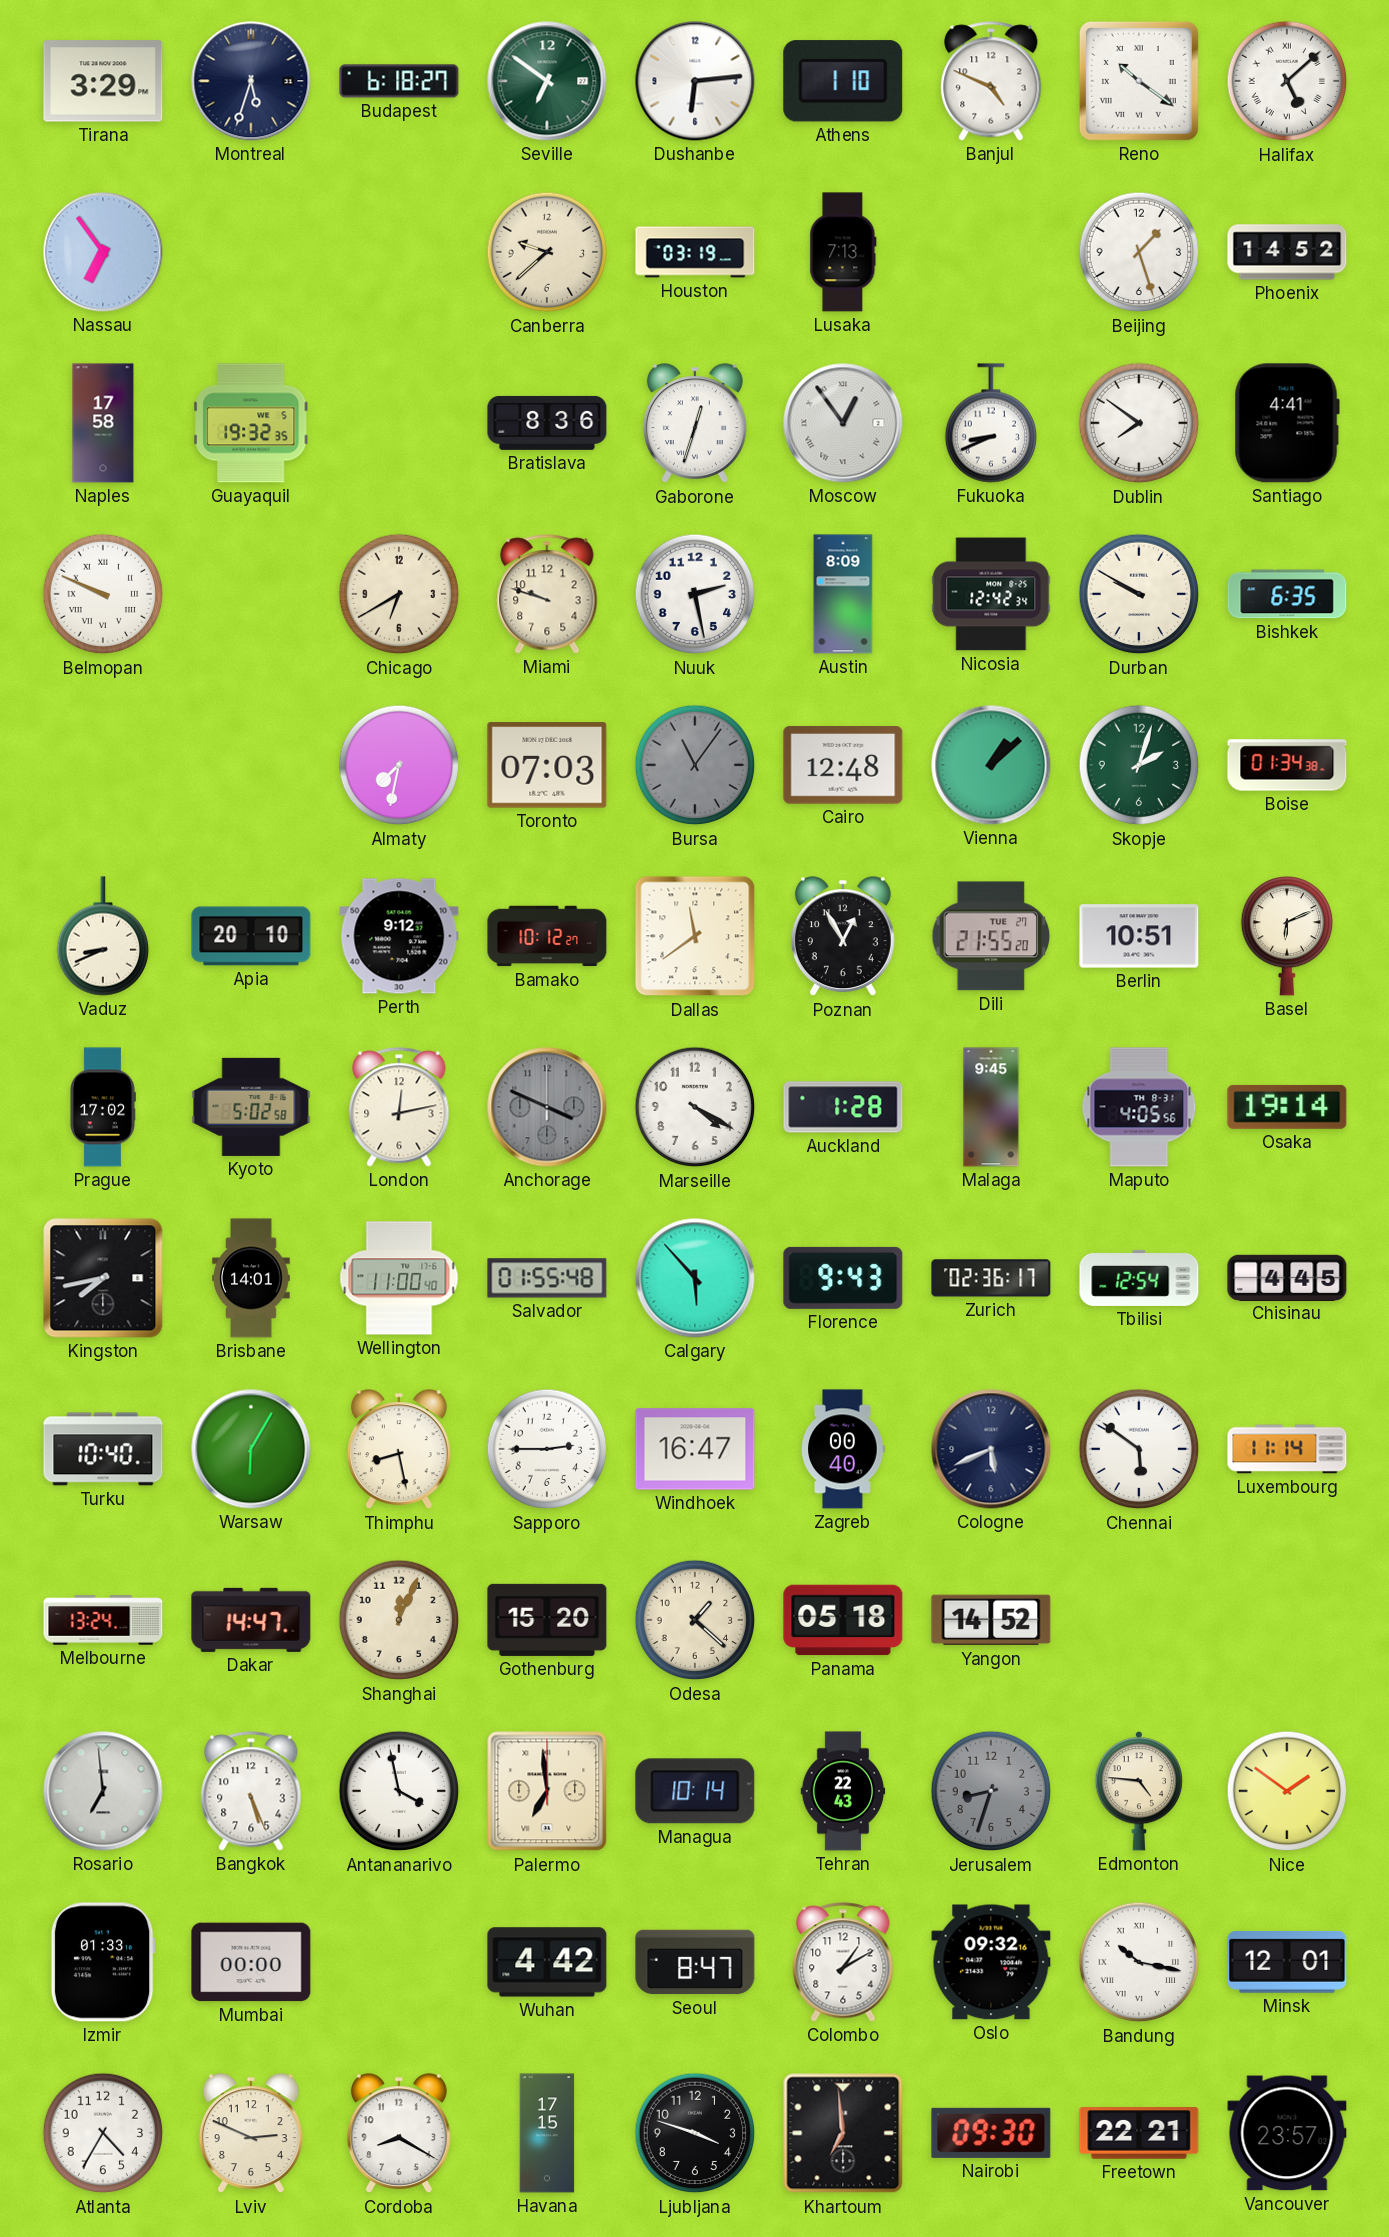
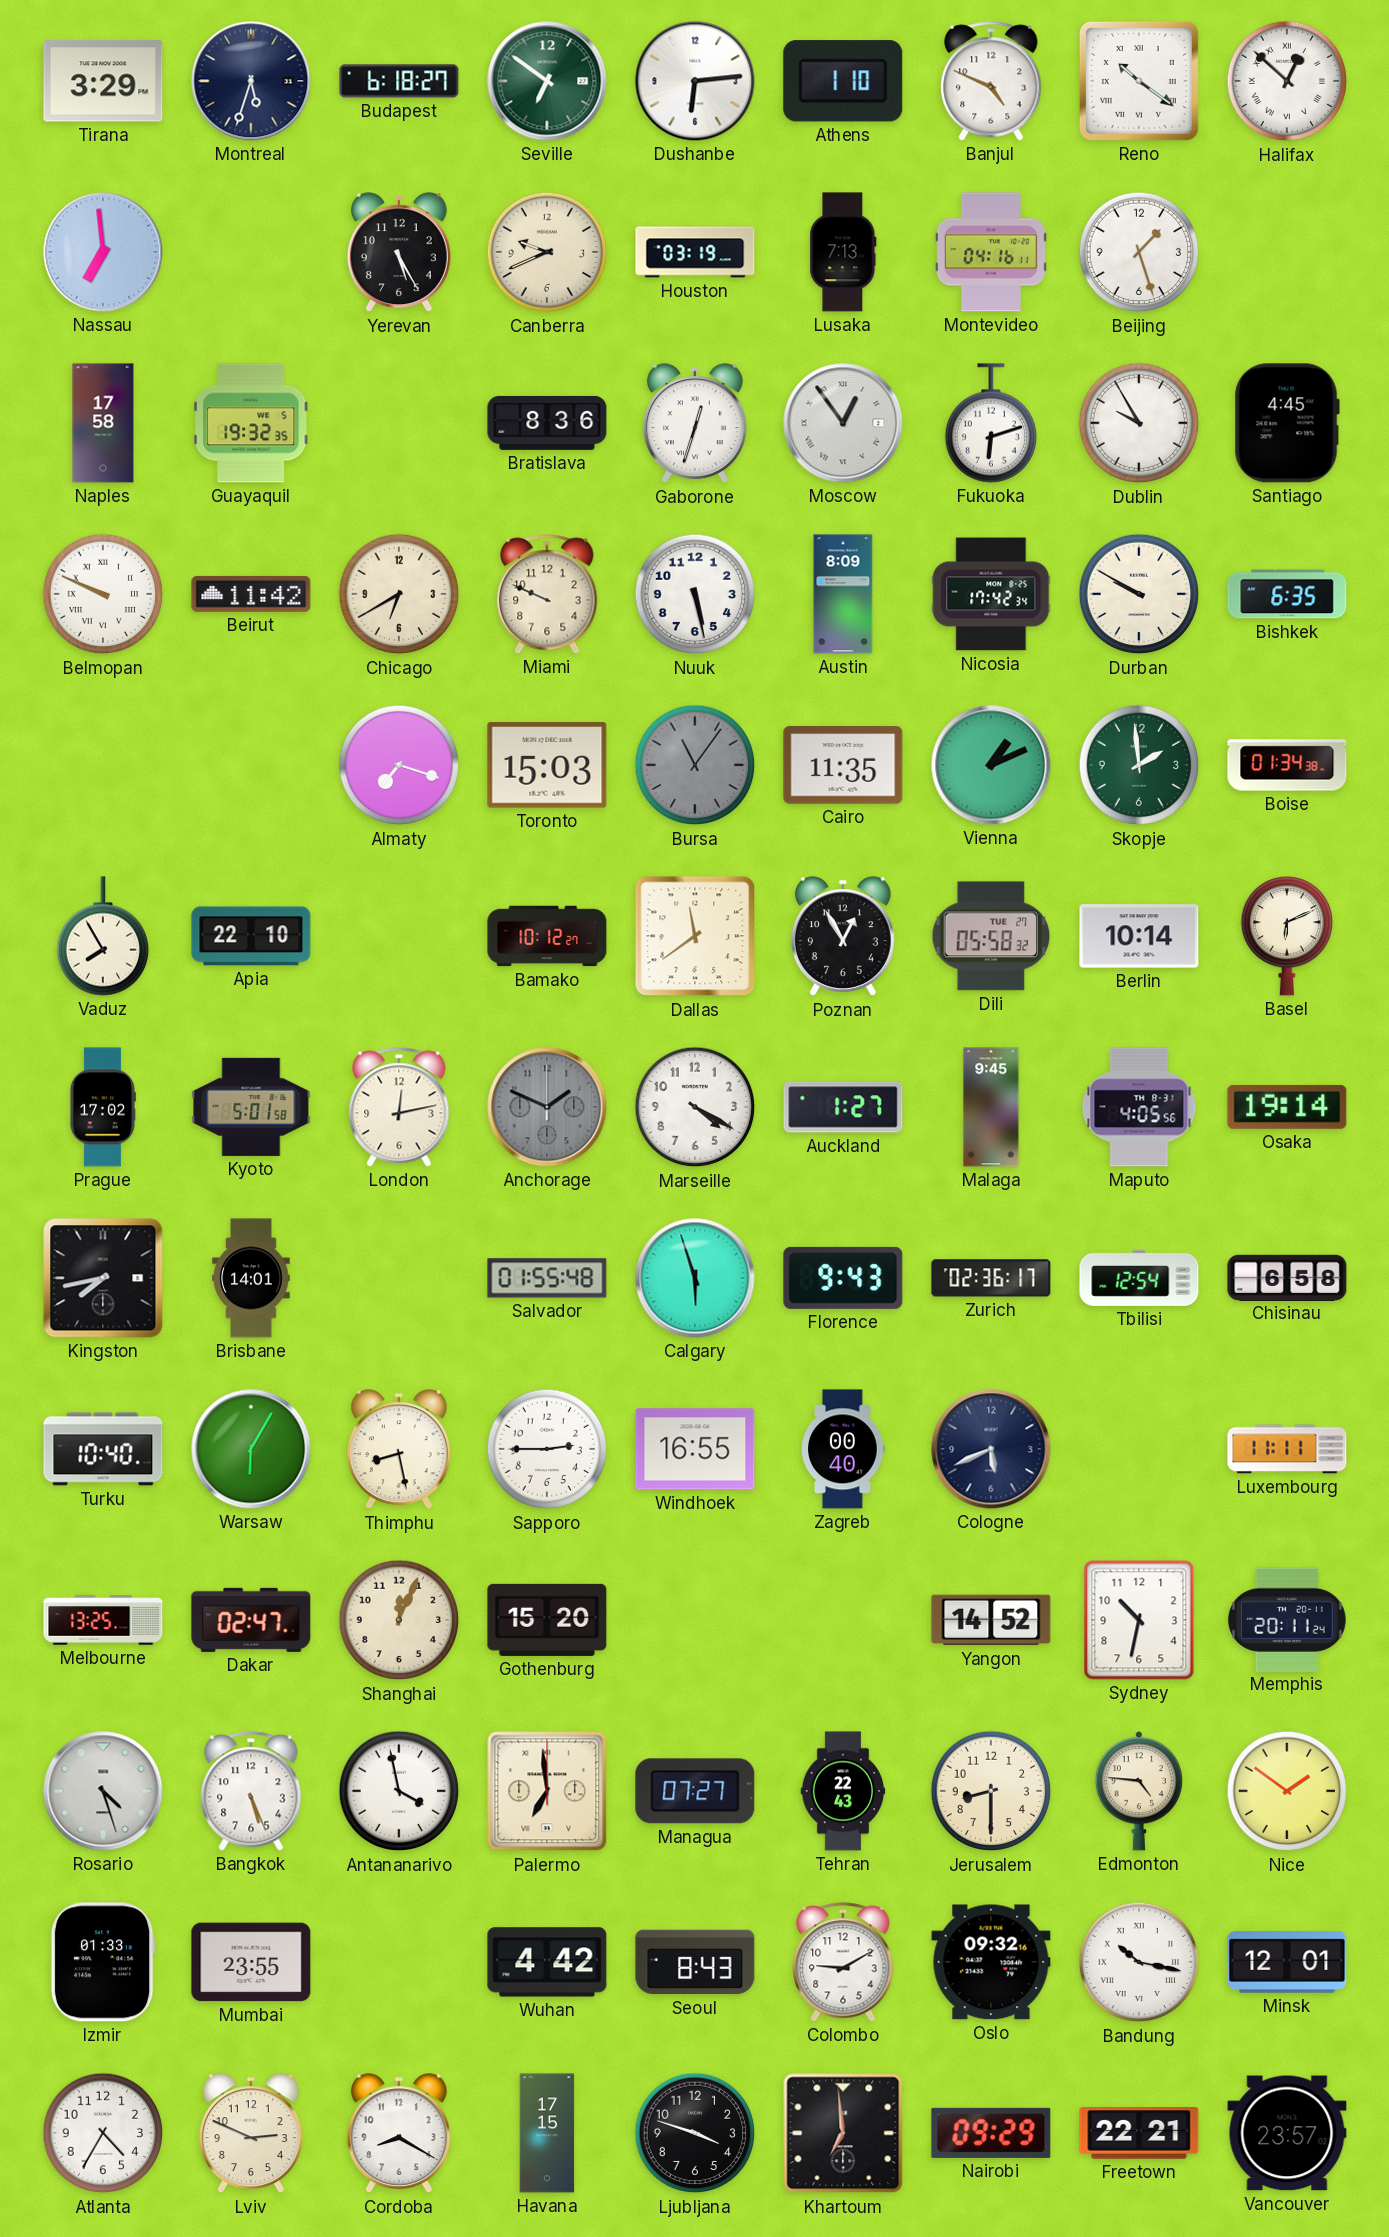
Halifax: 5:08 -> 12:52
Nassau: 6:54 -> 6:59
Yerevan: none -> 5:25
Canberra: 9:38 -> 9:41
Montevideo: none -> 04:16
Phoenix: 14:52 -> none
Fukuoka: 8:41 -> 6:12
Dublin: 7:51 -> 9:55
Santiago: 4:41 -> 4:45
Beirut: none -> 11:42
Miami: 9:48 -> 9:49
Nuuk: 2:28 -> 5:28
Nicosia: 12:42 -> 17:42
Almaty: 7:32 -> 7:18
Toronto: 07:03 -> 15:03
Cairo: 12:48 -> 11:35
Vienna: 1:08 -> 1:11
Skopje: 2:03 -> 1:59
Vaduz: 8:41 -> 7:55
Apia: 20:10 -> 22:10
Perth: 9:12 -> none
Dili: 21:55 -> 05:58
Berlin: 10:51 -> 10:14
Kyoto: 5:02 -> 5:01
Anchorage: 3:49 -> 1:49
Auckland: 1:28 -> 1:27
Wellington: 11:00 -> none
Calgary: 5:53 -> 5:57
Chisinau: 4:45 -> 6:58
Windhoek: 16:47 -> 16:55
Chennai: 5:51 -> none
Luxembourg: 11:14 -> 11:11
Melbourne: 13:24 -> 13:25
Dakar: 14:47 -> 02:47
Odesa: 1:22 -> none
Panama: 05:18 -> none
Sydney: none -> 10:32
Memphis: none -> 20:11
Rosario: 6:59 -> 4:27
Managua: 10:14 -> 07:27
Jerusalem: 8:33 -> 8:30
Jerusalem dial: grey -> cream
Mumbai: 00:00 -> 23:55
Seoul: 8:47 -> 8:43
Colombo: 1:10 -> 9:10
Nairobi: 09:30 -> 09:29
